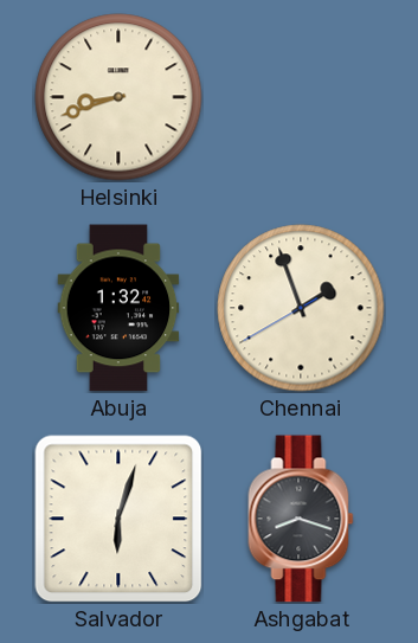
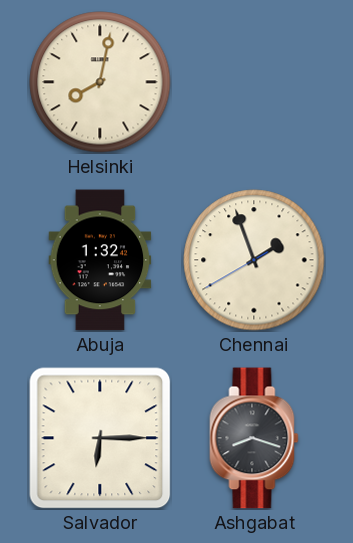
Helsinki: 8:42 -> 8:02
Salvador: 6:03 -> 6:15
